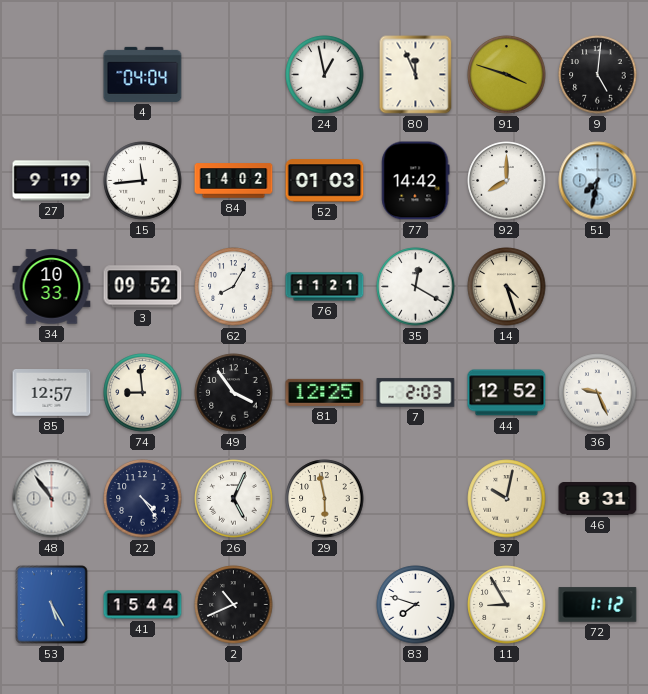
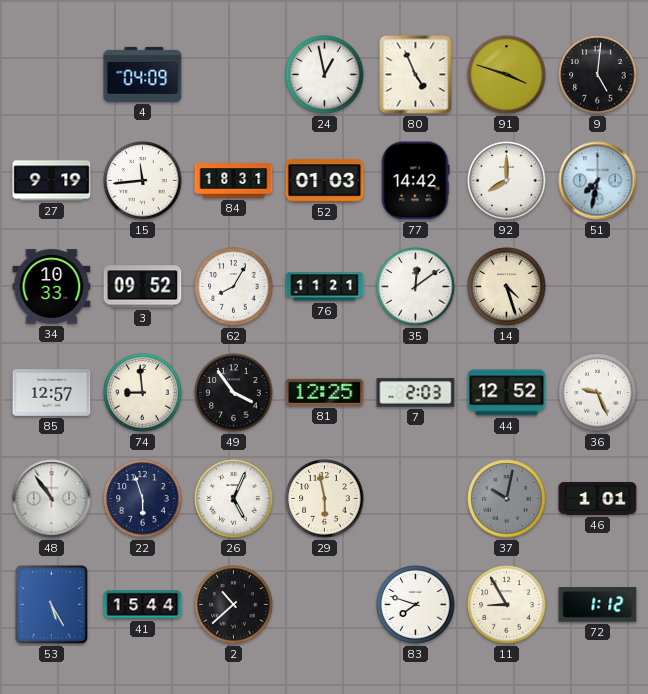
4: 04:04 -> 04:09
80: 11:56 -> 4:56
84: 14:02 -> 18:31
35: 12:20 -> 12:09
22: 4:24 -> 5:57
37 dial: cream -> grey
46: 8:31 -> 1:01
2: 10:41 -> 10:38
